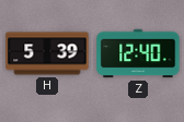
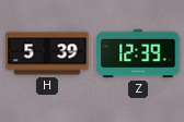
Z: 12:40 -> 12:39
